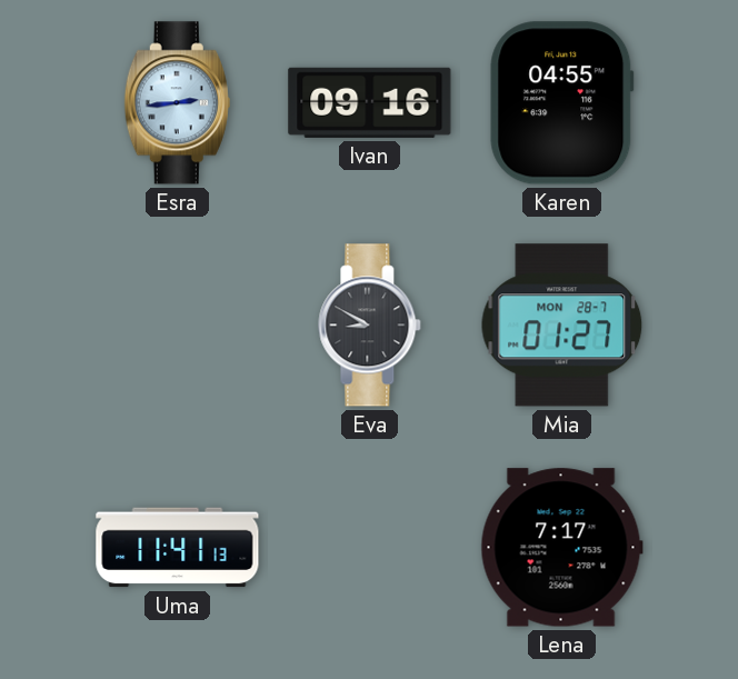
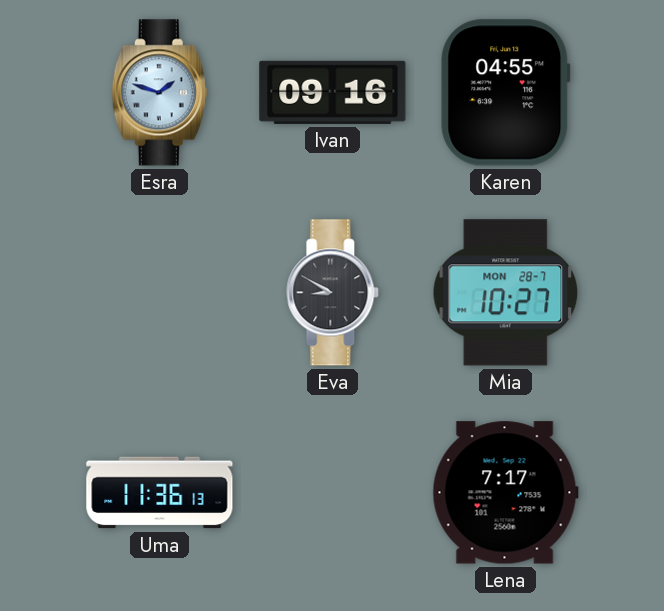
Esra: 2:44 -> 1:48
Mia: 01:27 -> 10:27
Uma: 11:41 -> 11:36
